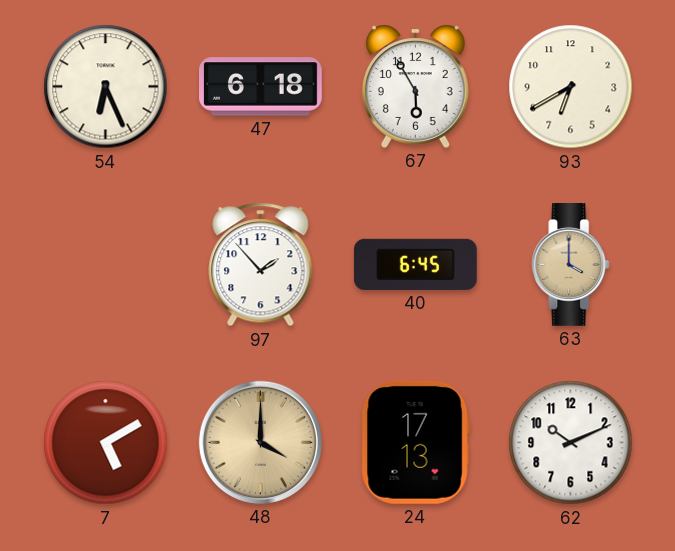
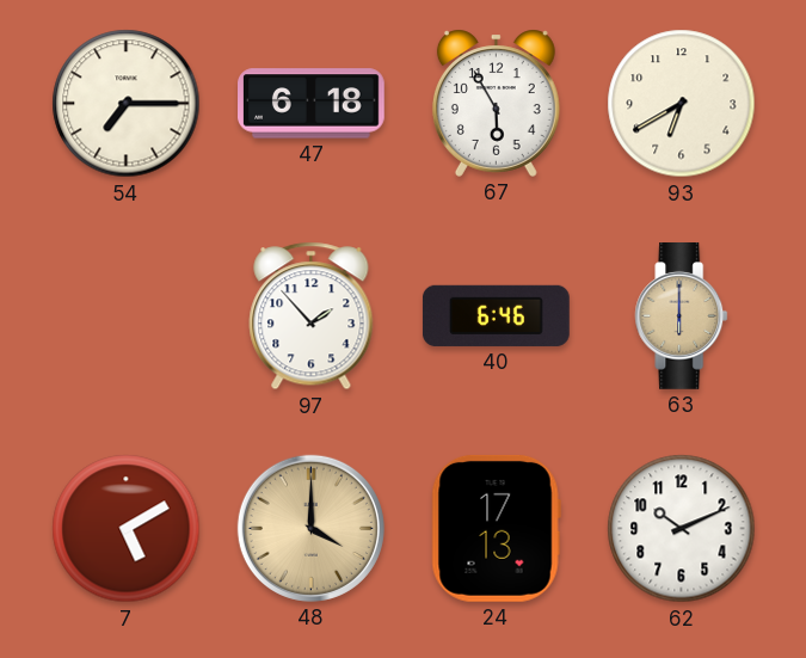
54: 6:26 -> 7:15
40: 6:45 -> 6:46
63: 4:00 -> 6:00
